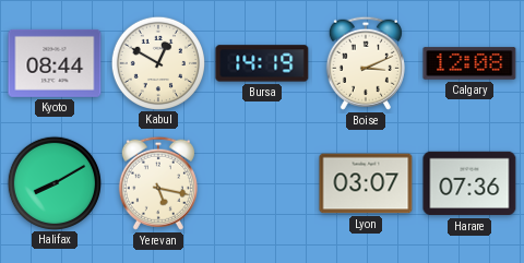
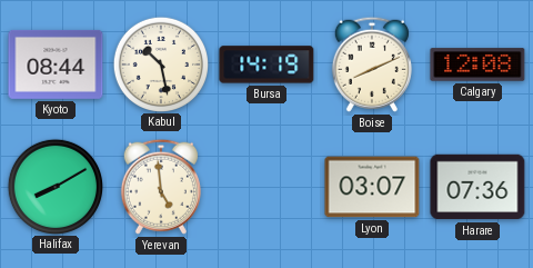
Kabul: 12:50 -> 10:28
Boise: 3:11 -> 8:11
Yerevan: 5:17 -> 4:59
